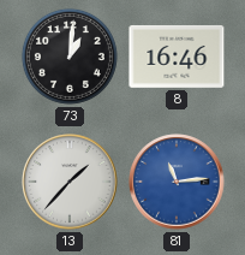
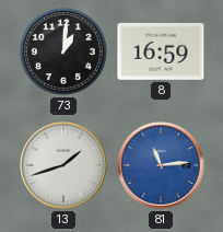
8: 16:46 -> 16:59
13: 1:37 -> 1:42
